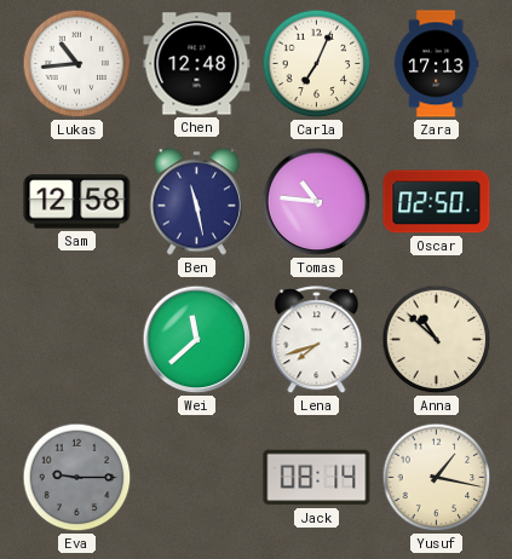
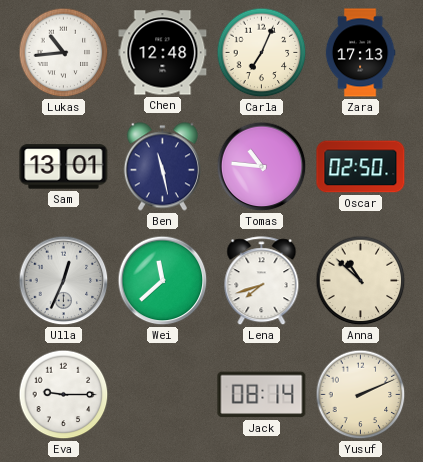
Sam: 12:58 -> 13:01
Ulla: none -> 12:34
Eva dial: grey -> white
Yusuf: 1:17 -> 2:11
